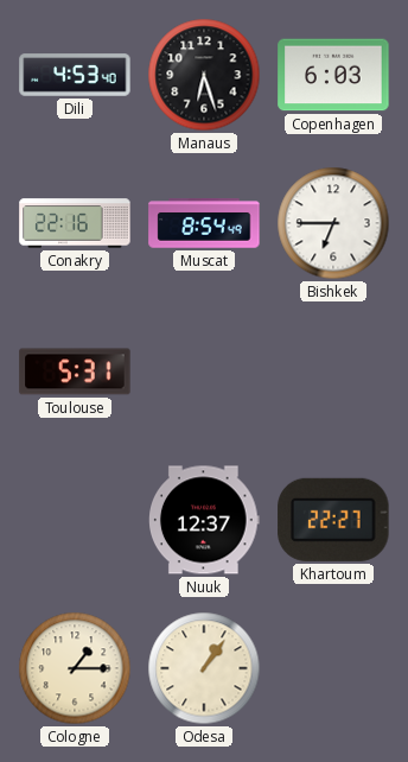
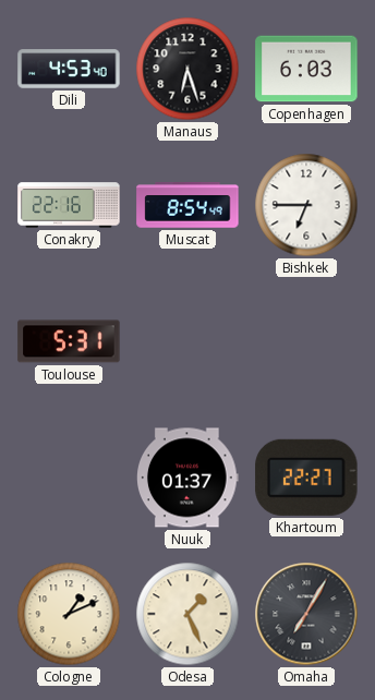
Nuuk: 12:37 -> 01:37
Cologne: 1:15 -> 1:11
Odesa: 1:06 -> 1:26
Omaha: none -> 7:05
